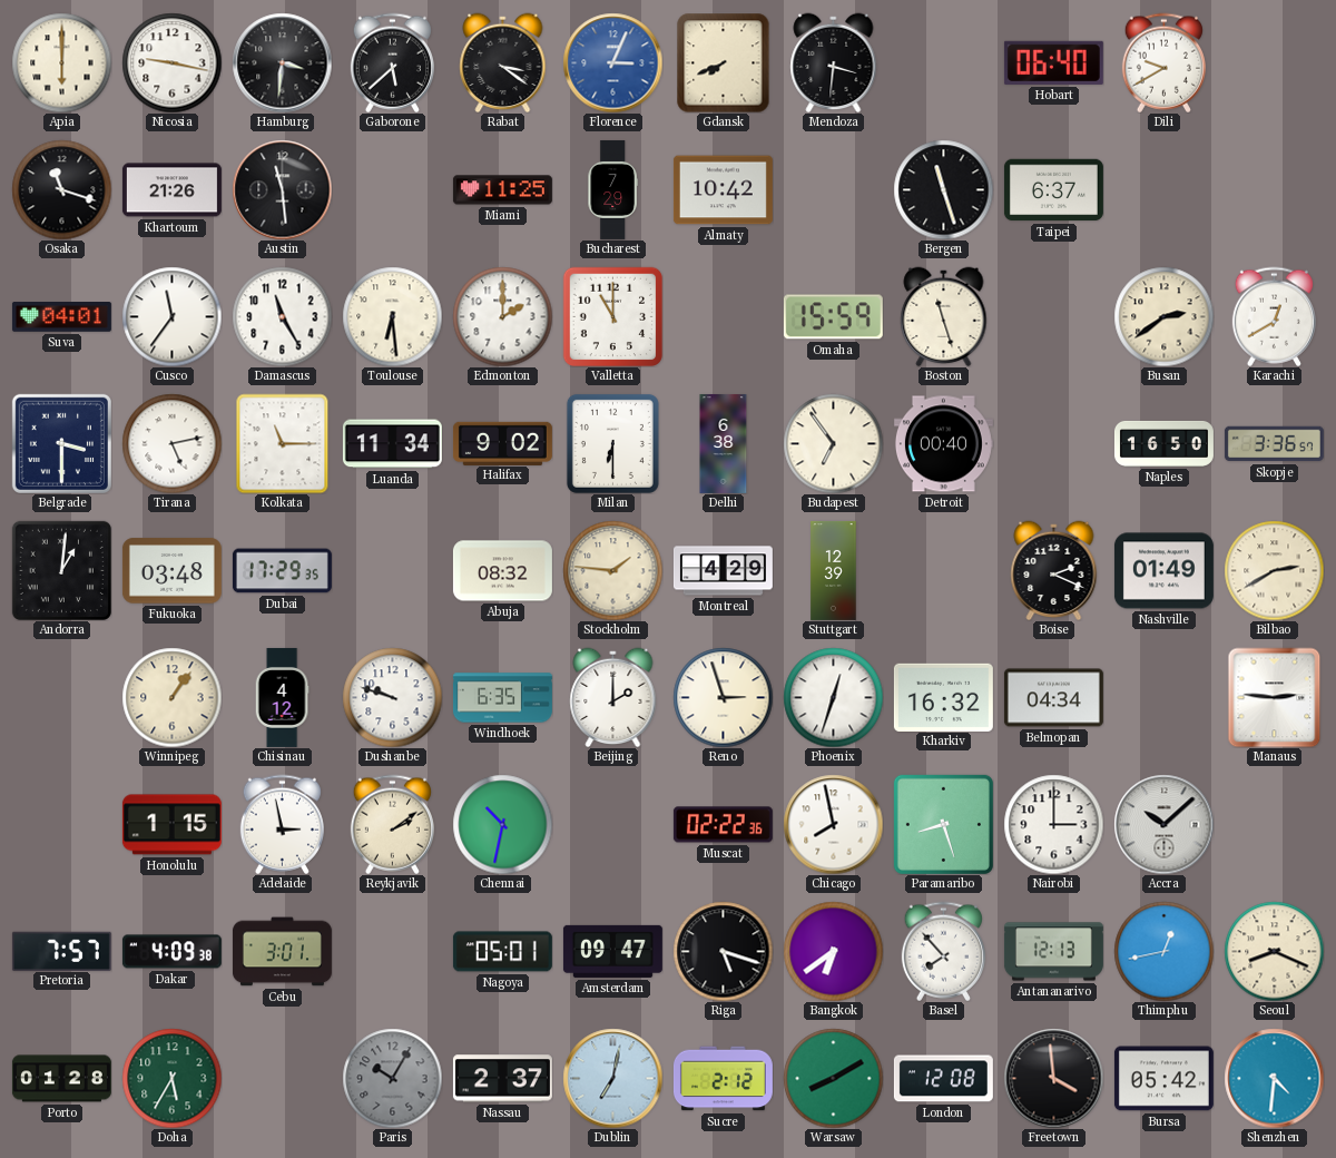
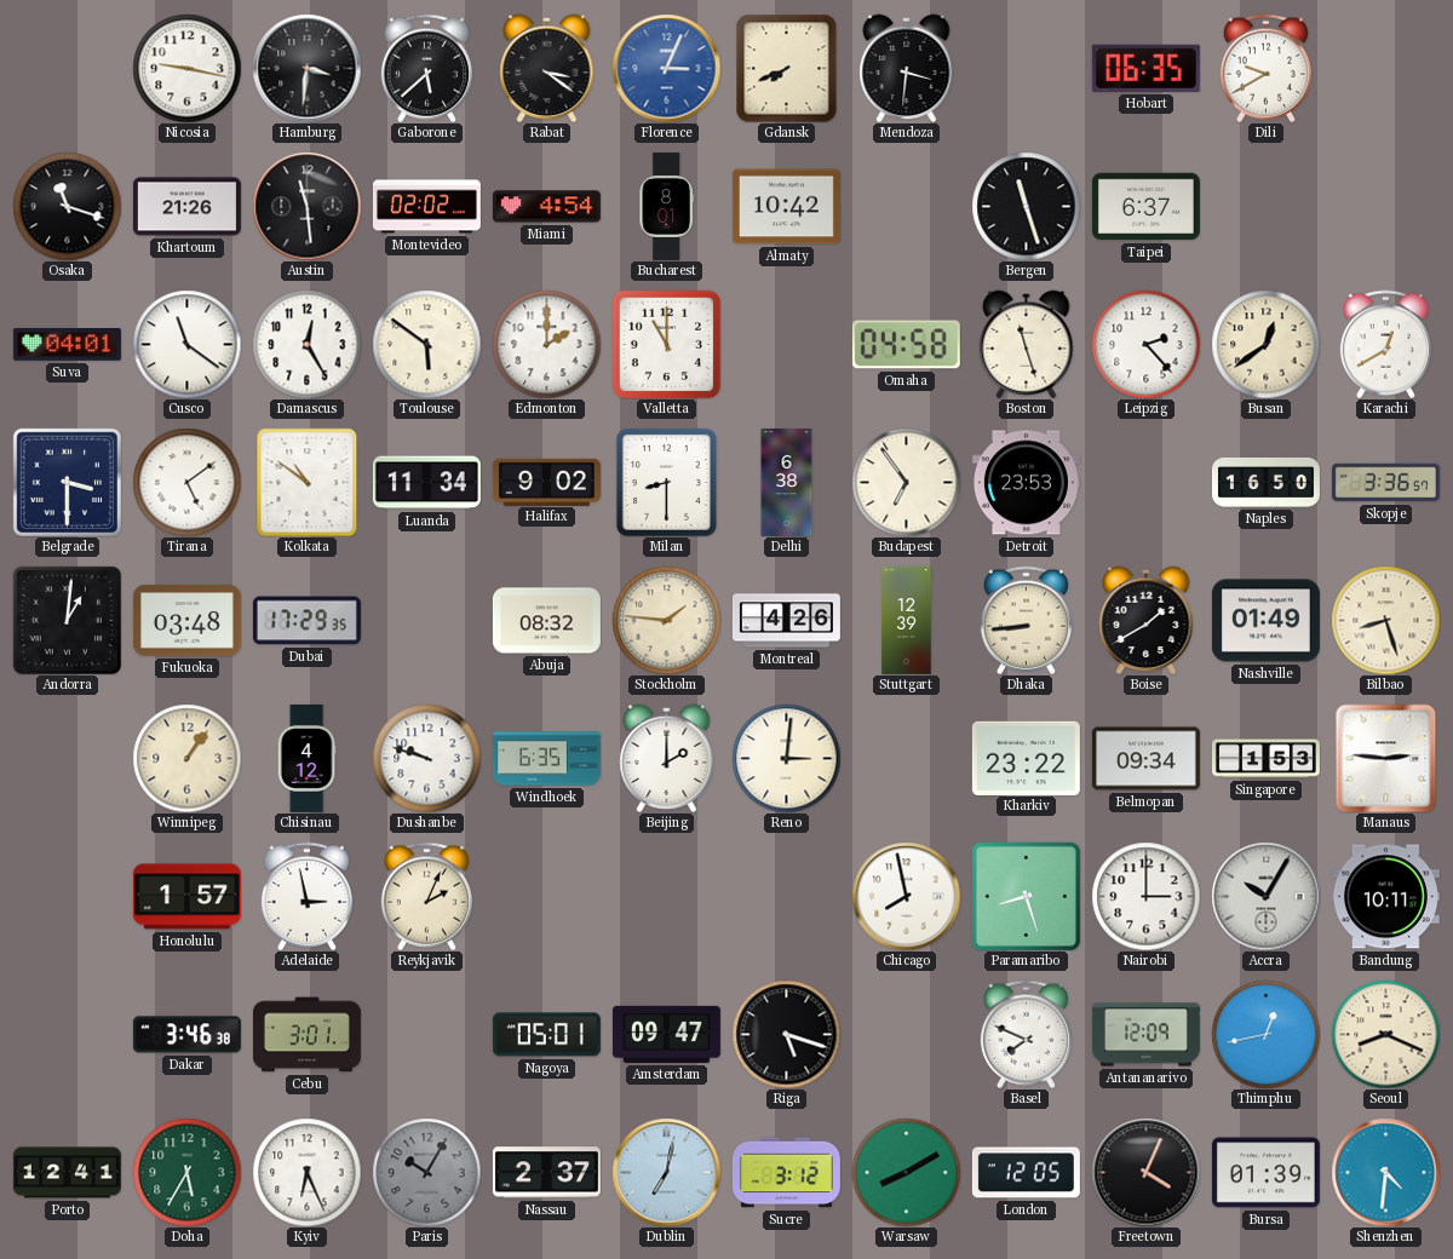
Apia: 6:00 -> none
Hobart: 06:40 -> 06:35
Montevideo: none -> 02:02
Miami: 11:25 -> 4:54
Bucharest: 7:29 -> 8:01
Cusco: 11:36 -> 11:21
Damascus: 11:25 -> 12:25
Toulouse: 6:29 -> 5:51
Omaha: 15:59 -> 04:58
Leipzig: none -> 2:23
Busan: 2:39 -> 12:39
Tirana: 5:13 -> 5:09
Kolkata: 11:15 -> 10:51
Milan: 6:30 -> 8:30
Detroit: 00:40 -> 23:53
Montreal: 4:29 -> 4:26
Dhaka: none -> 8:44
Boise: 2:19 -> 1:40
Bilbao: 2:40 -> 8:27
Reno: 2:57 -> 3:01
Phoenix: 12:33 -> none
Kharkiv: 16:32 -> 23:22
Belmopan: 04:34 -> 09:34
Singapore: none -> 1:53
Honolulu: 1:15 -> 1:57
Reykjavik: 2:09 -> 2:04
Chennai: 10:32 -> none
Muscat: 02:22 -> none
Accra: 10:08 -> 10:05
Bandung: none -> 10:11
Pretoria: 7:57 -> none
Dakar: 4:09 -> 3:46
Bangkok: 6:39 -> none
Basel: 7:53 -> 7:49
Antananarivo: 12:13 -> 12:09
Porto: 01:28 -> 12:41
Kyiv: none -> 6:26
Sucre: 2:12 -> 3:12
London: 12:08 -> 12:05
Freetown: 3:59 -> 4:04
Bursa: 05:42 -> 01:39
